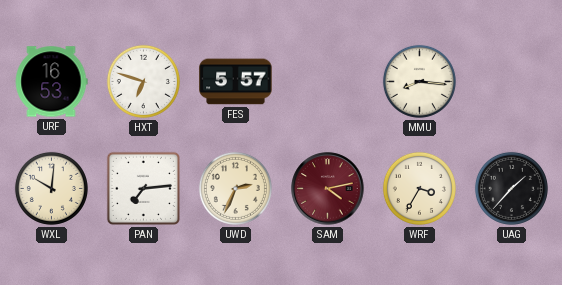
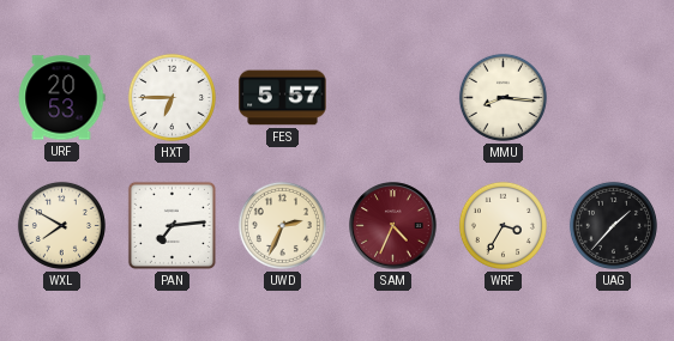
URF: 16:53 -> 20:53
HXT: 6:48 -> 6:45
WXL: 10:01 -> 7:50
SAM: 4:13 -> 4:34
